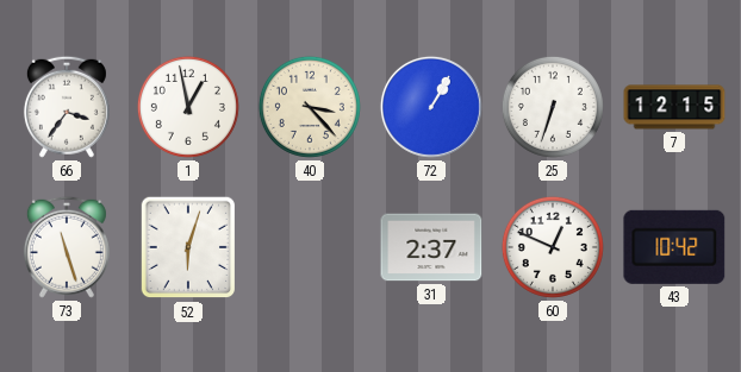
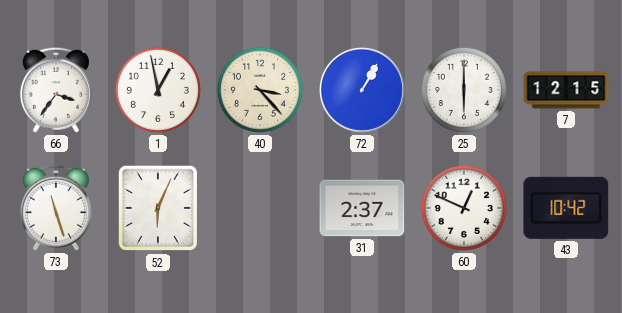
25: 6:33 -> 6:00
52: 6:03 -> 6:04
